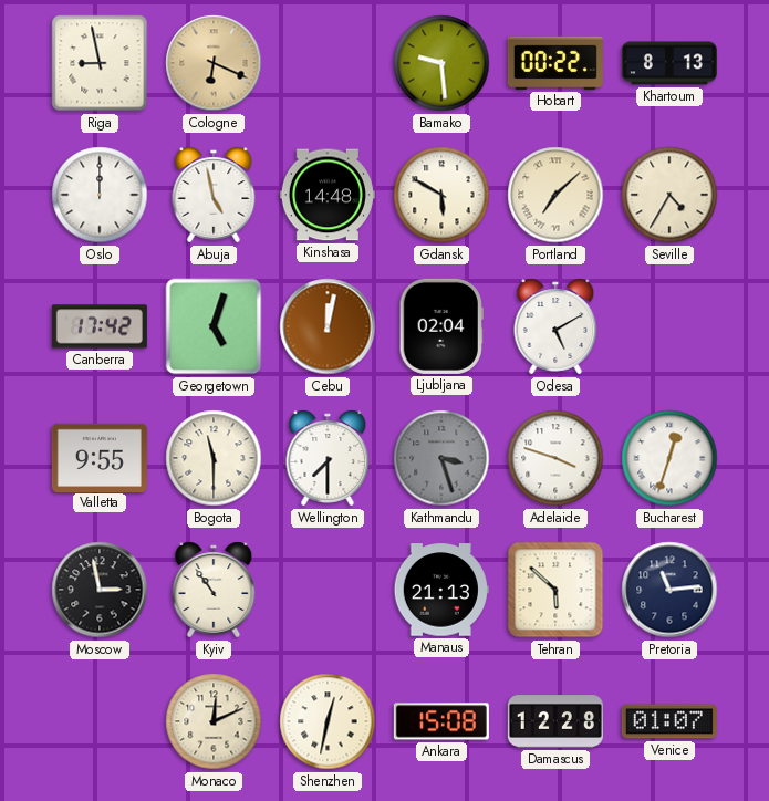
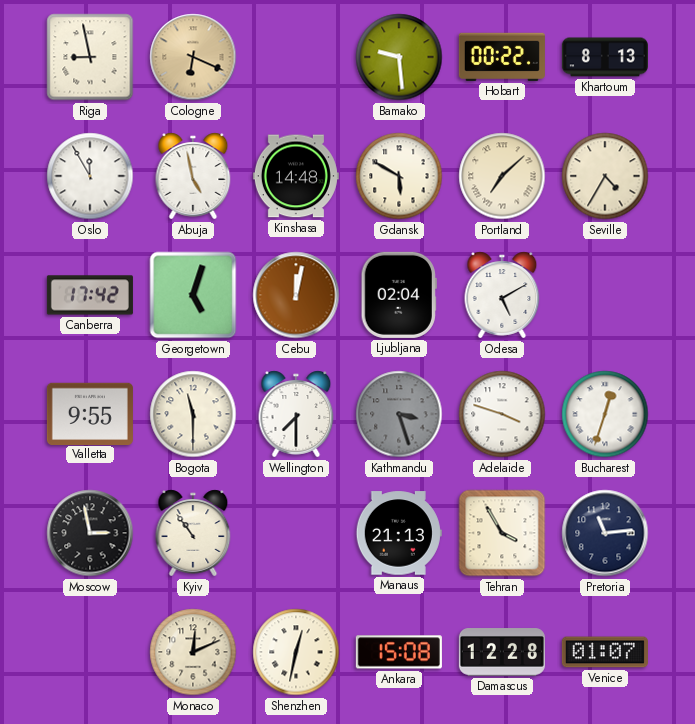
Oslo: 12:00 -> 11:55
Tehran: 5:52 -> 3:55
